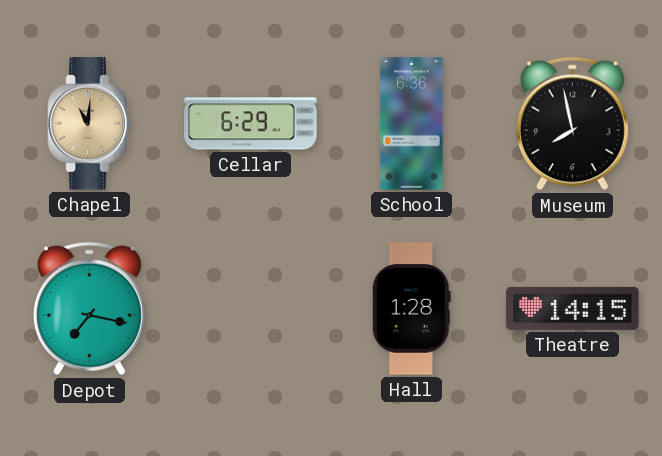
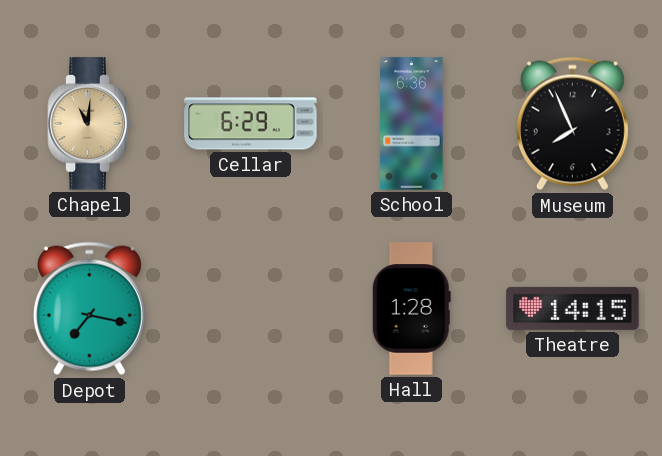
Museum: 7:58 -> 7:56
